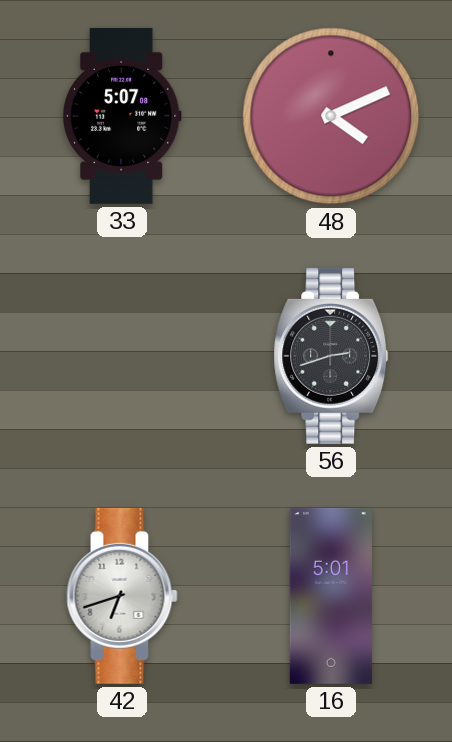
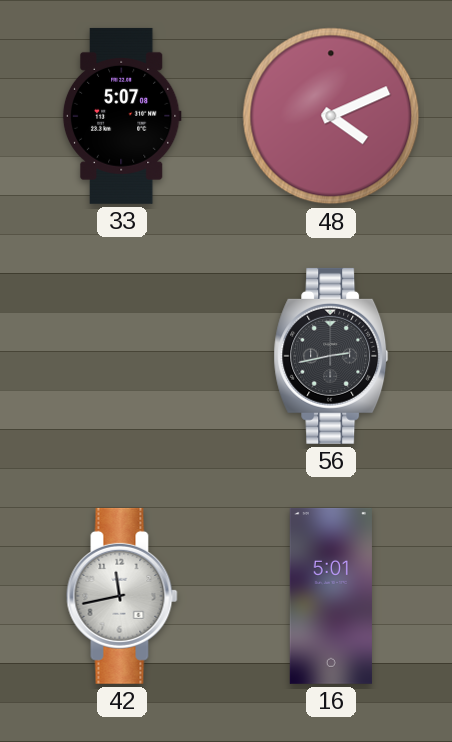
56: 2:42 -> 2:43
42: 6:42 -> 11:43
